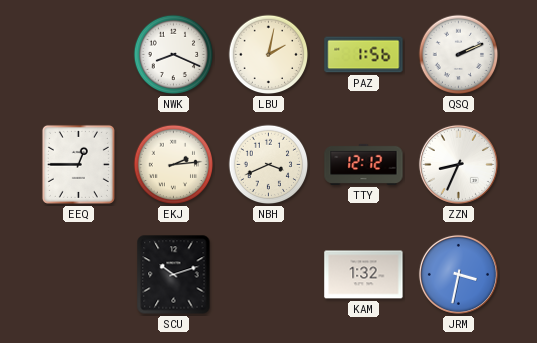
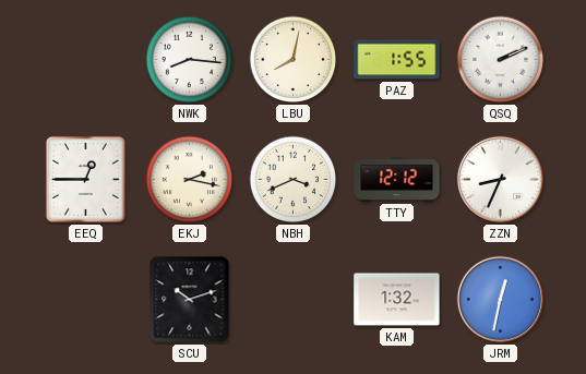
NWK: 8:19 -> 8:16
LBU: 2:02 -> 8:02
PAZ: 1:56 -> 1:55
EKJ: 2:14 -> 2:17
JRM: 3:32 -> 12:32
